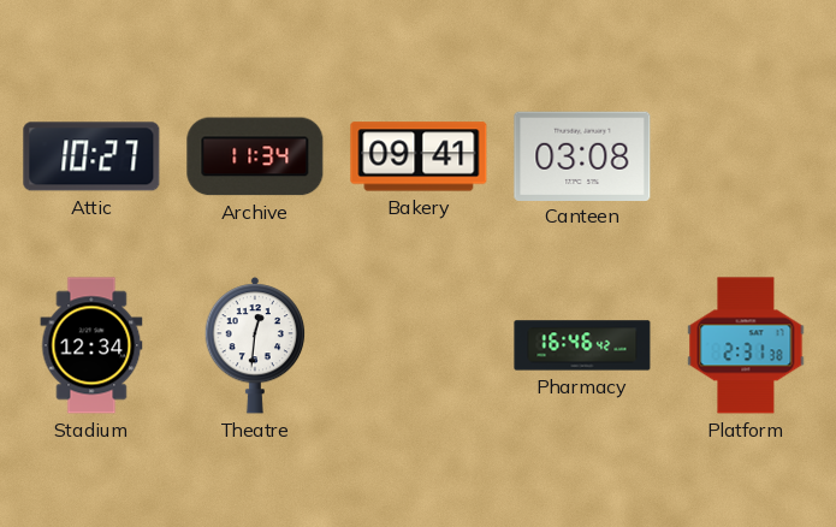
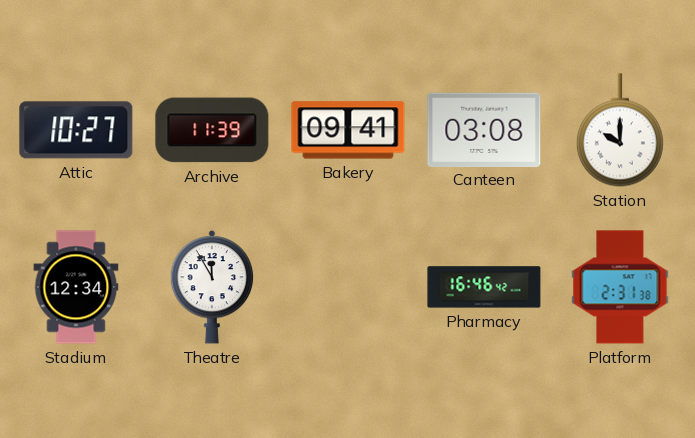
Archive: 11:34 -> 11:39
Station: none -> 10:00
Theatre: 12:31 -> 11:55
